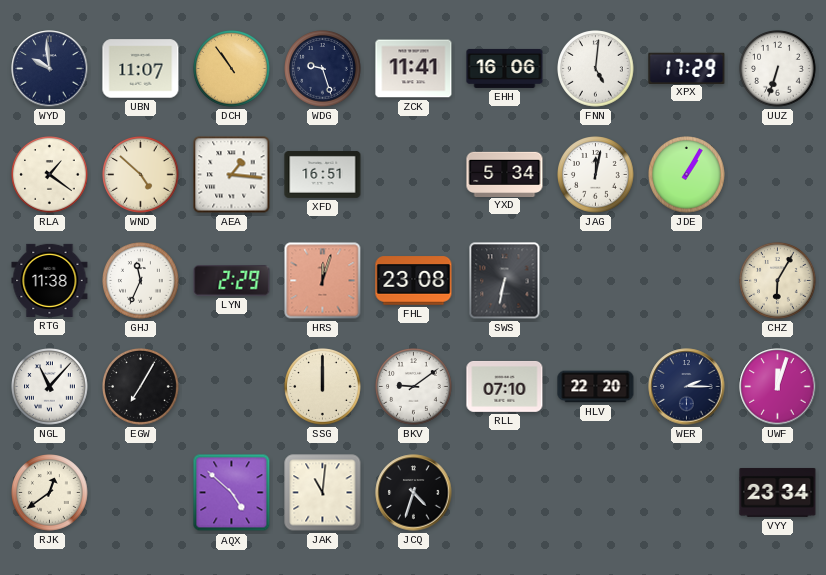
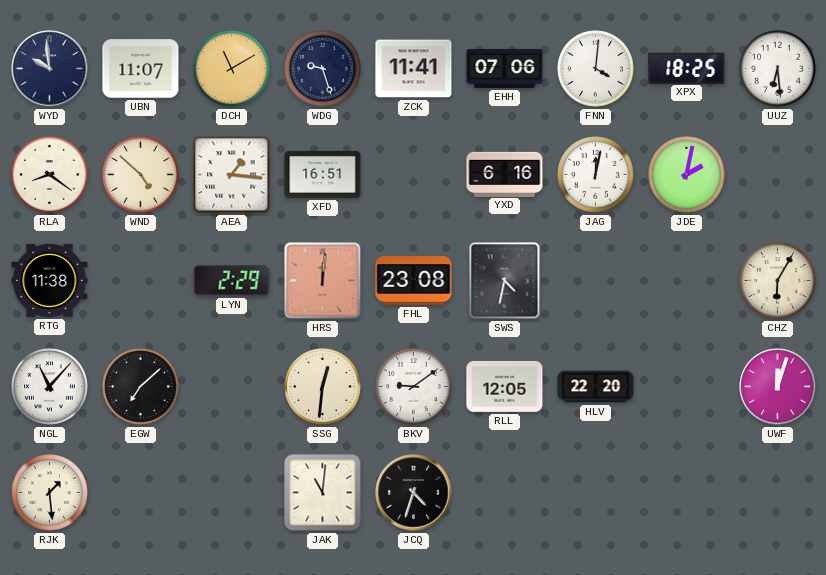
DCH: 10:54 -> 11:10
EHH: 16:06 -> 07:06
FNN: 5:01 -> 4:01
XPX: 17:29 -> 18:25
UUZ: 6:33 -> 6:29
RLA: 1:21 -> 8:21
YXD: 5:34 -> 6:16
JDE: 1:05 -> 2:02
GHJ: 11:34 -> none
HRS: 12:03 -> 12:01
SWS: 6:32 -> 4:32
EGW: 7:05 -> 7:08
SSG: 12:00 -> 12:31
RLL: 07:10 -> 12:05
WER: 2:15 -> none
RJK: 12:39 -> 1:29
AQX: 4:52 -> none
VYY: 23:34 -> none
